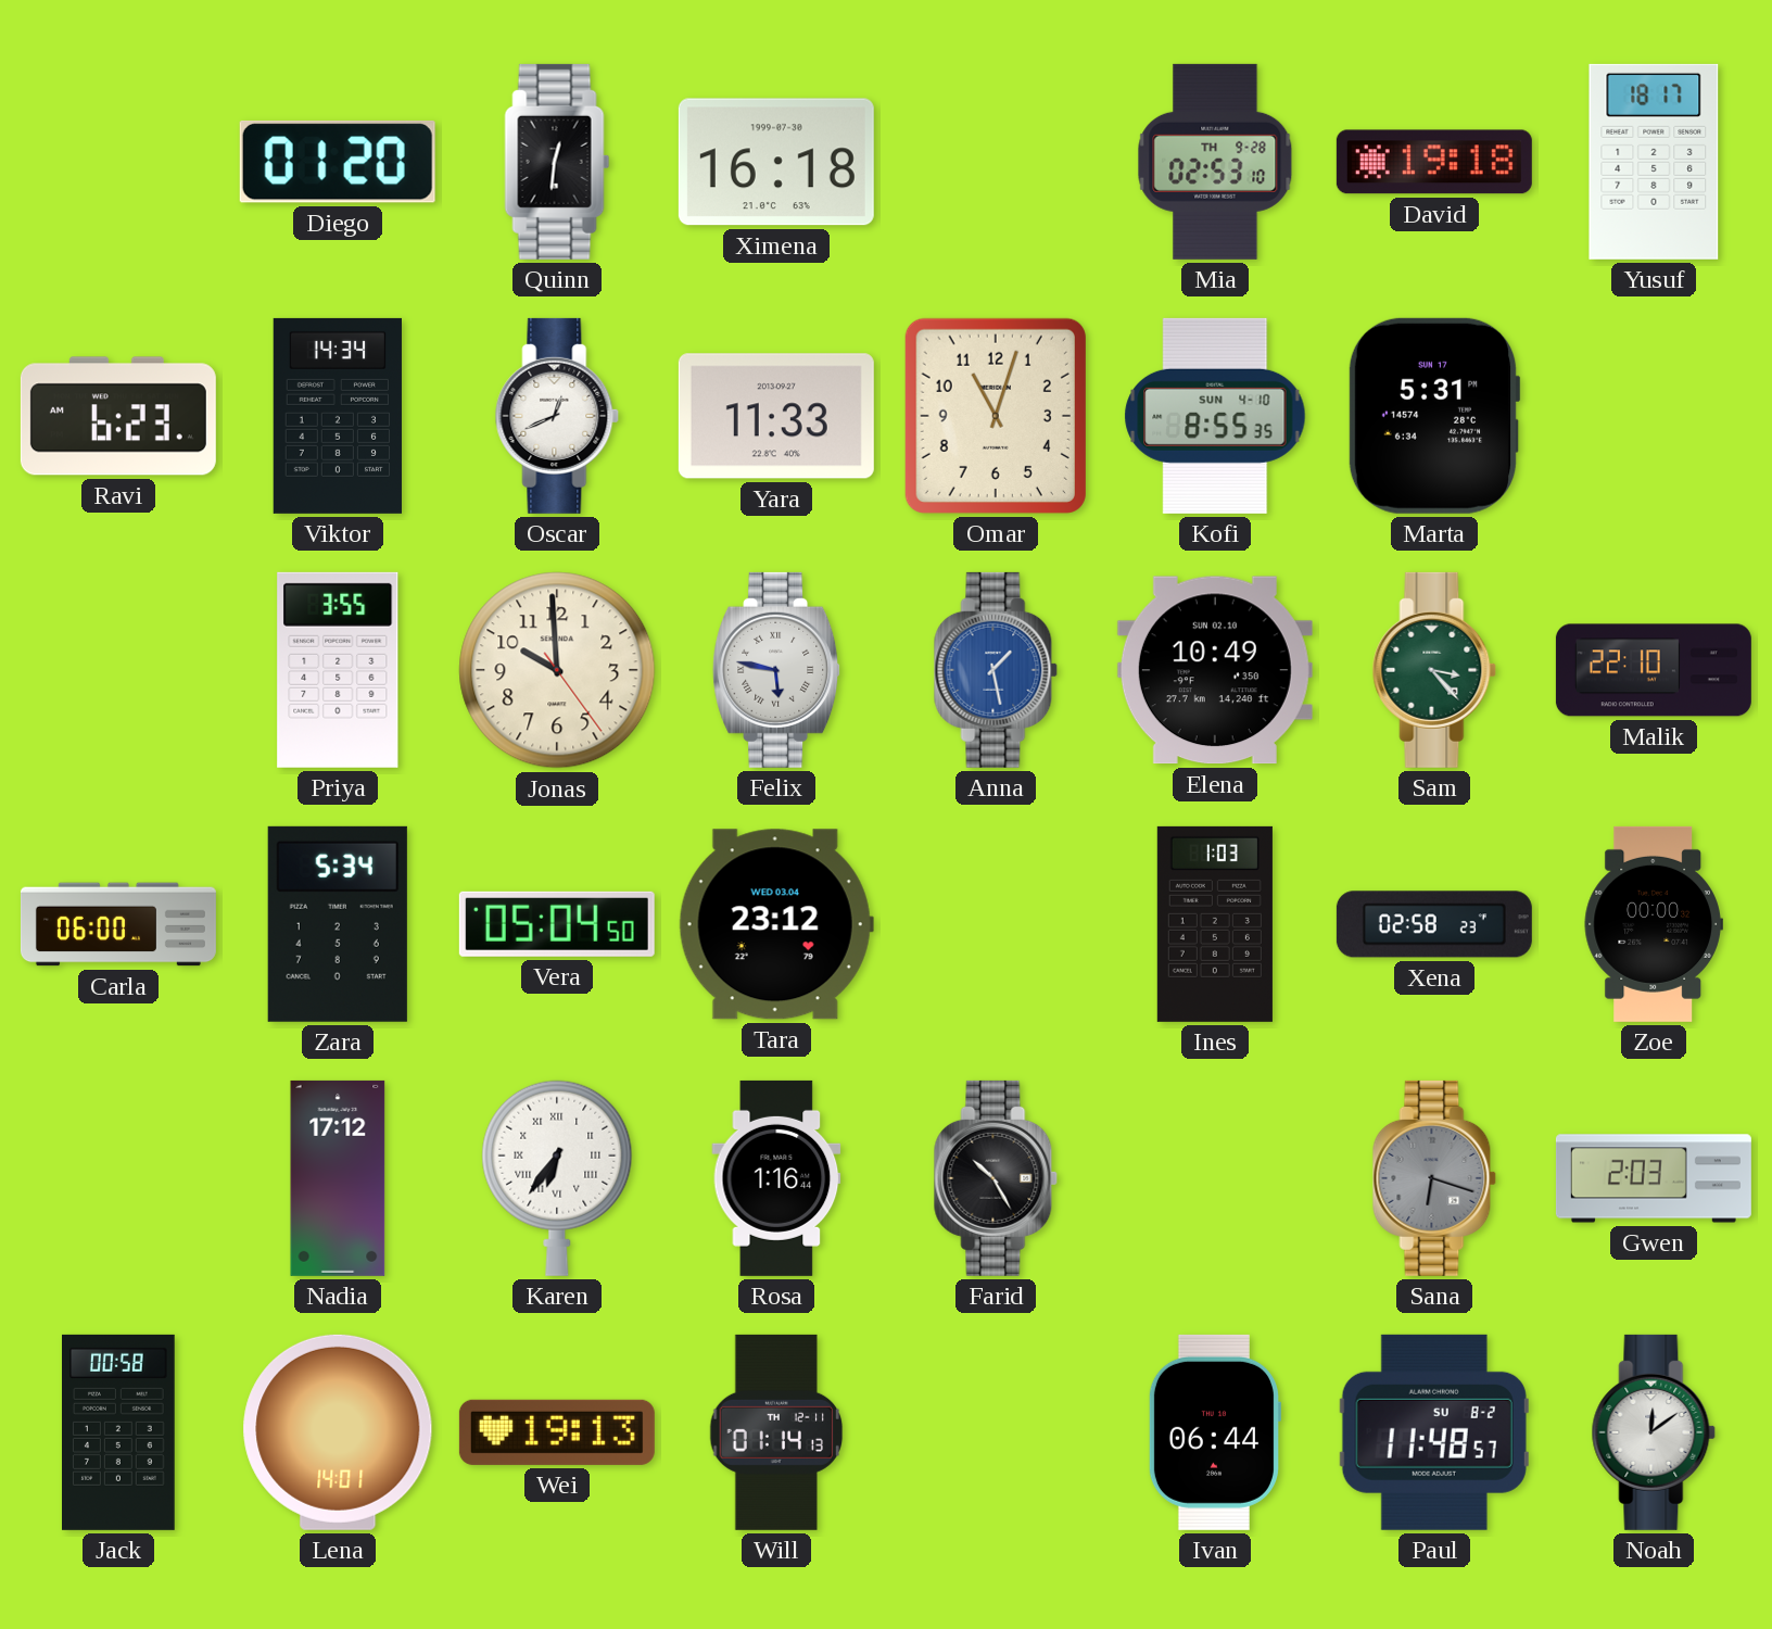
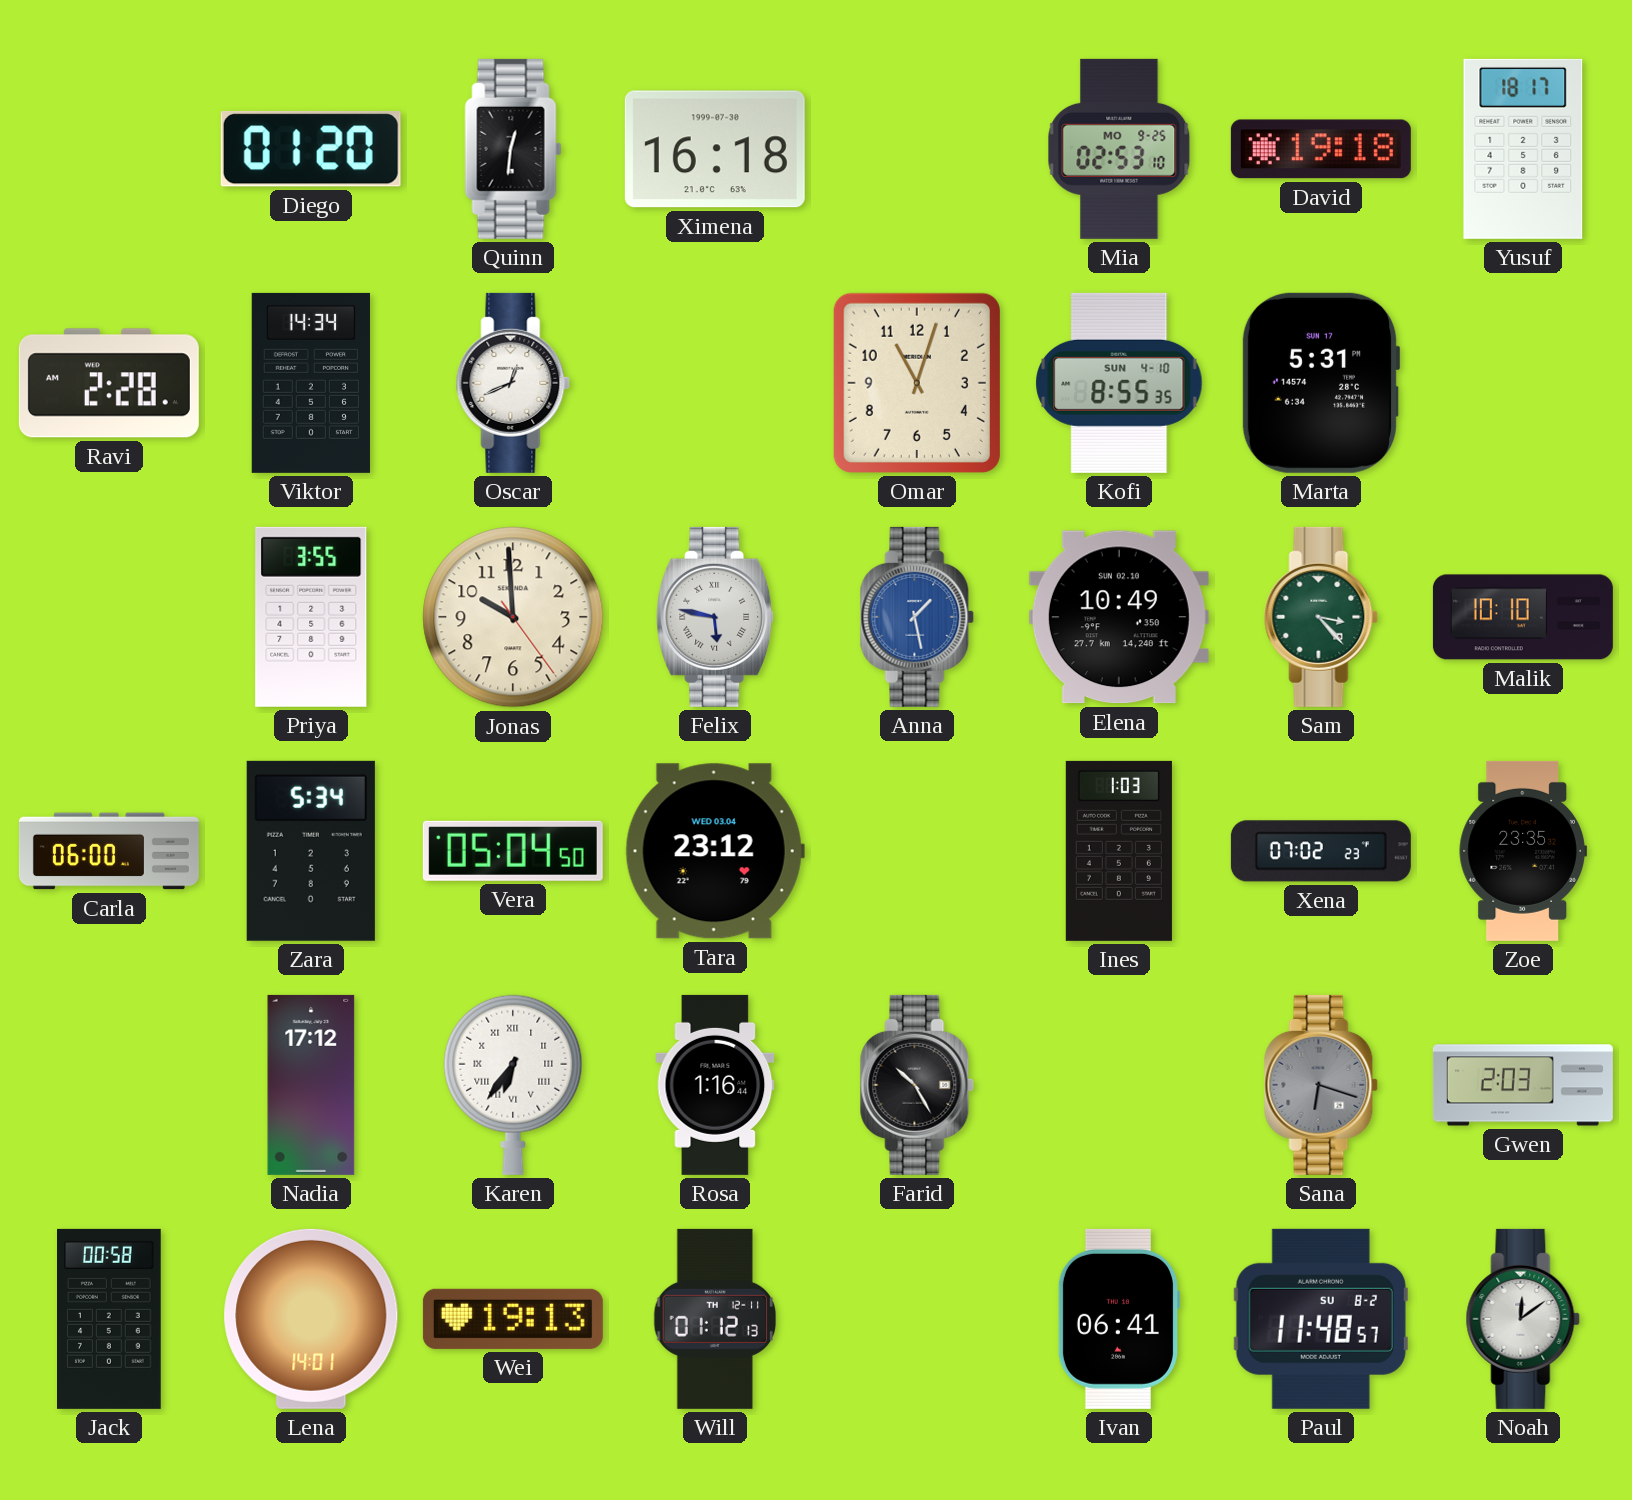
Mia date: TH 9-28 -> MO 9-25
Ravi: 6:23 -> 2:28
Yara: 11:33 -> none
Malik: 22:10 -> 10:10
Xena: 02:58 -> 07:02
Zoe: 00:00 -> 23:35
Will: 01:14 -> 01:12
Ivan: 06:44 -> 06:41
